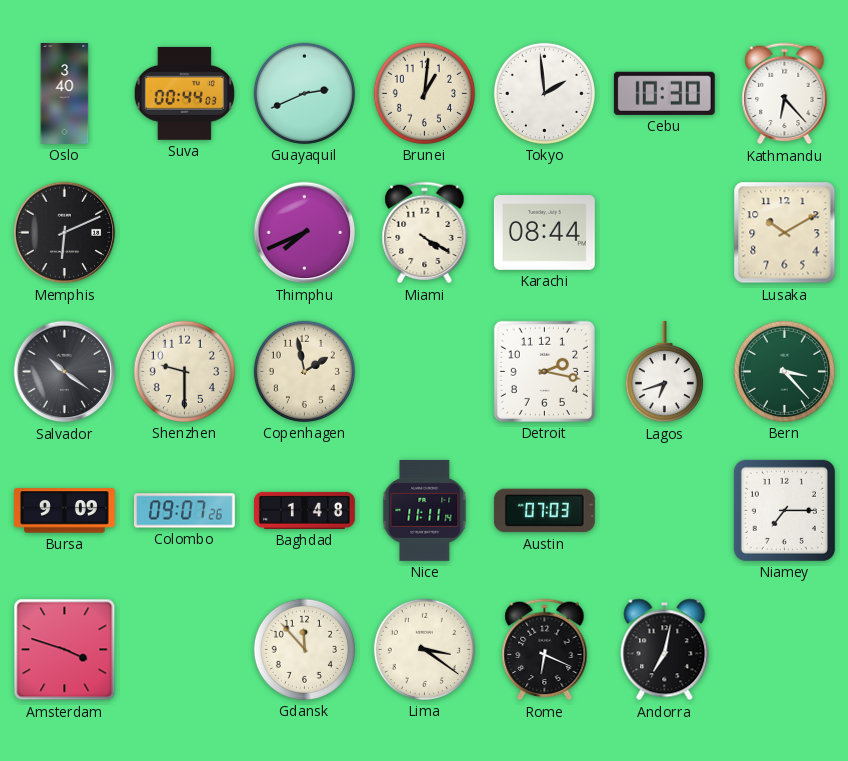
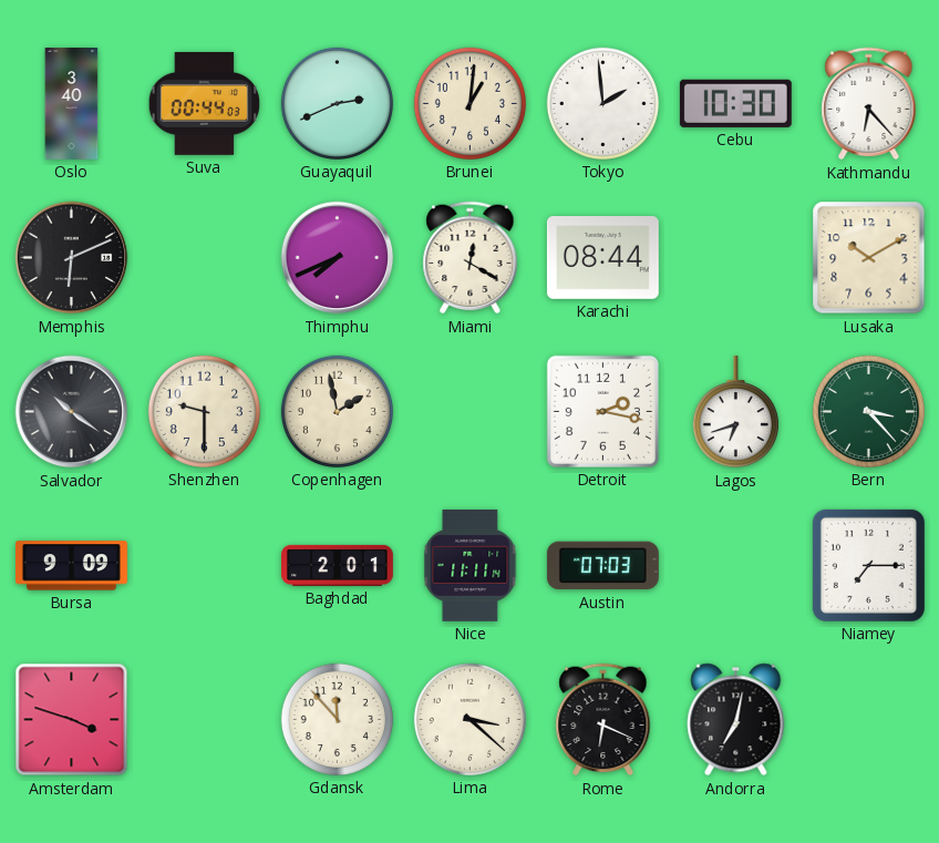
Miami: 4:20 -> 12:20
Colombo: 09:07 -> none
Baghdad: 1:48 -> 2:01
Lima: 3:21 -> 3:22
